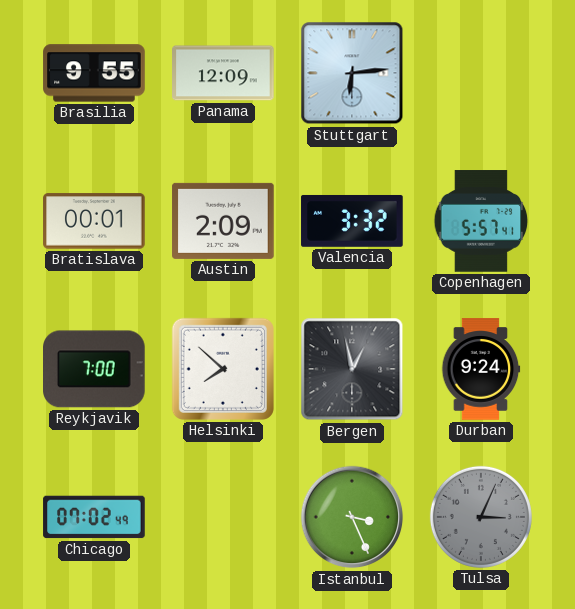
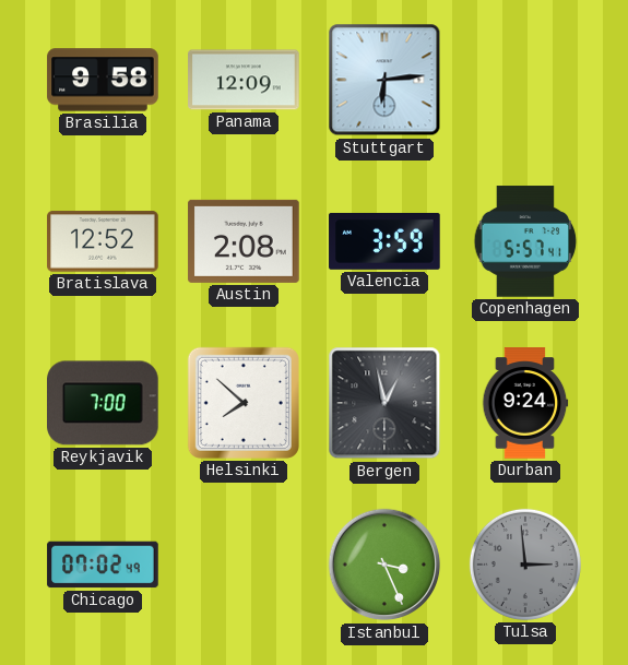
Brasilia: 9:55 -> 9:58
Bratislava: 00:01 -> 12:52
Austin: 2:09 -> 2:08
Valencia: 3:32 -> 3:59
Tulsa: 3:04 -> 2:59
